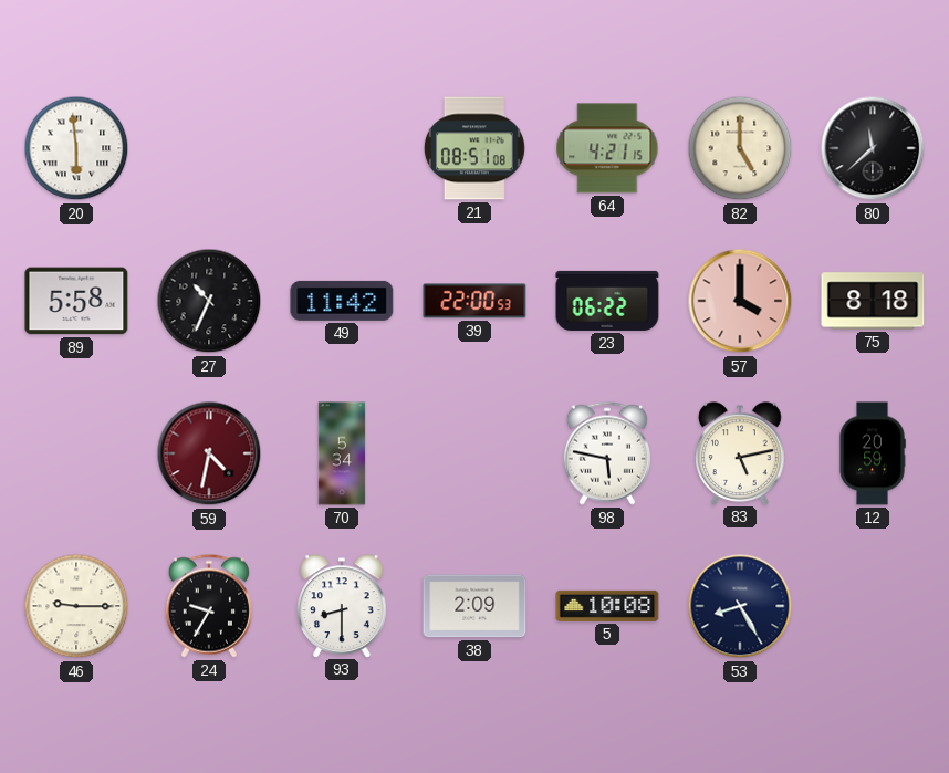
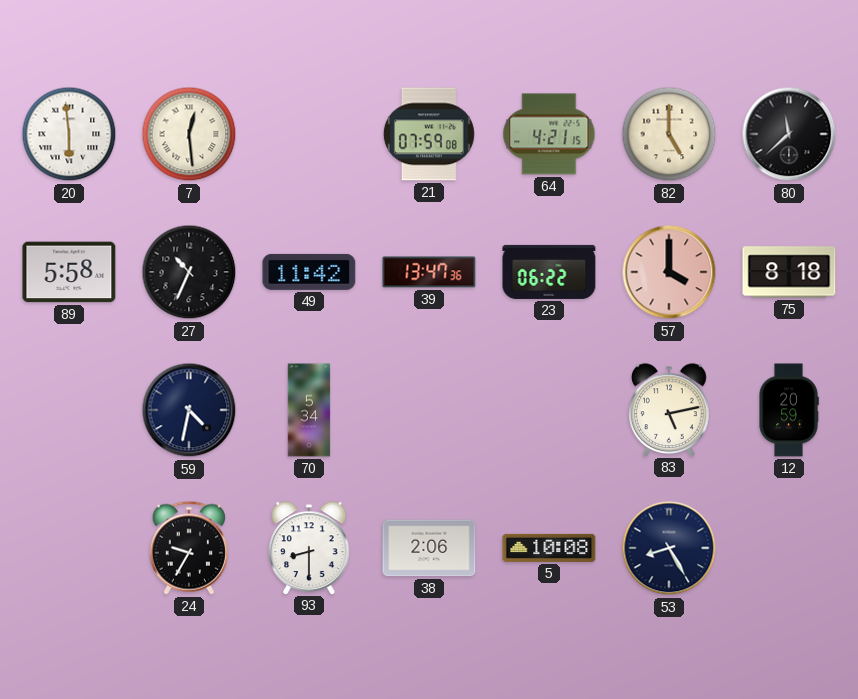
7: none -> 12:29
21: 08:51 -> 07:59
39: 22:00 -> 13:47
59 dial: burgundy -> navy
98: 5:47 -> none
46: 9:15 -> none
38: 2:09 -> 2:06
